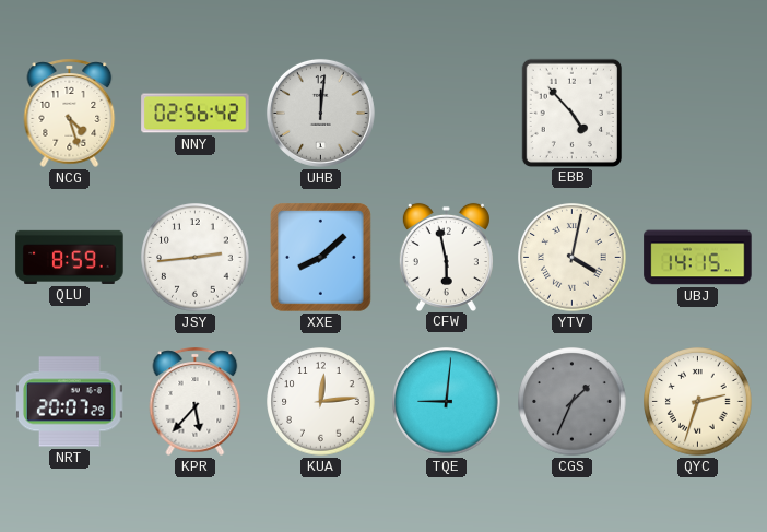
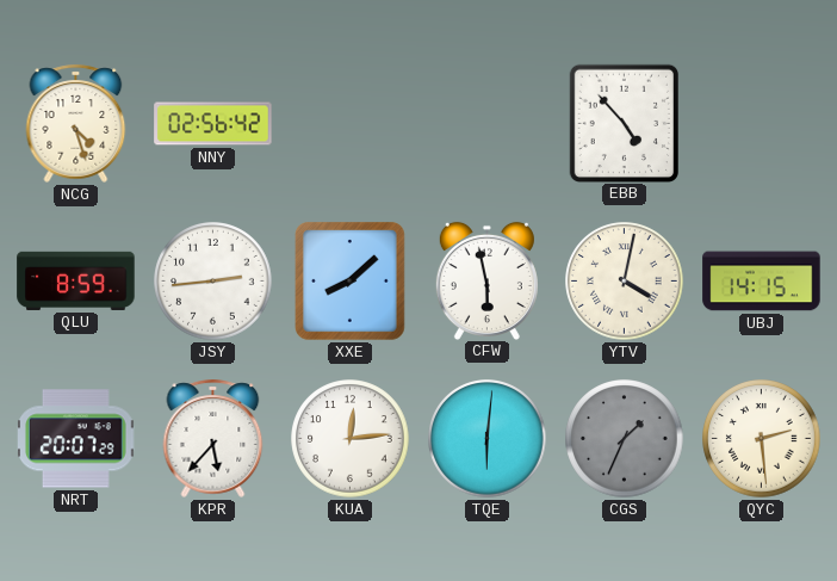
UHB: 12:01 -> none
TQE: 9:01 -> 6:01
QYC: 2:33 -> 2:29
